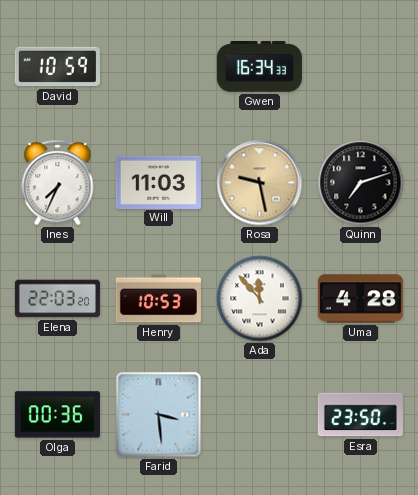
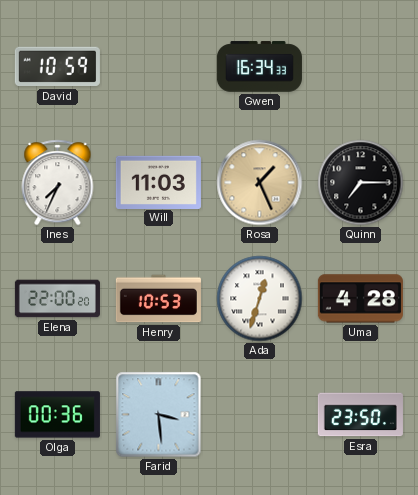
Rosa: 9:28 -> 1:26
Quinn: 7:12 -> 7:15
Elena: 22:03 -> 22:00
Ada: 11:53 -> 12:33
